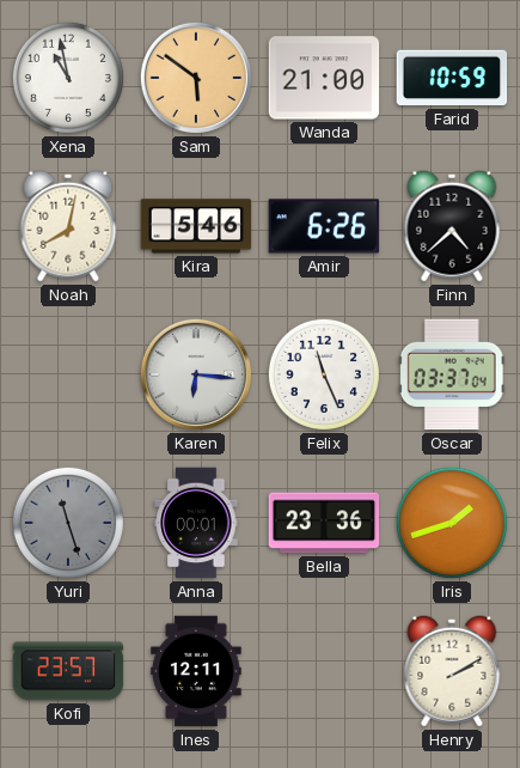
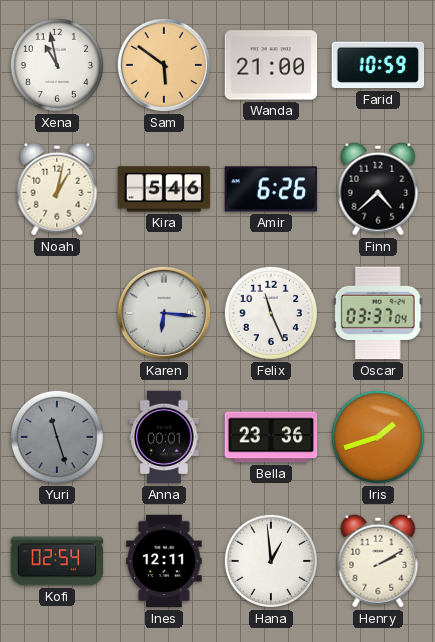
Noah: 8:02 -> 1:02
Kofi: 23:57 -> 02:54
Hana: none -> 12:59
